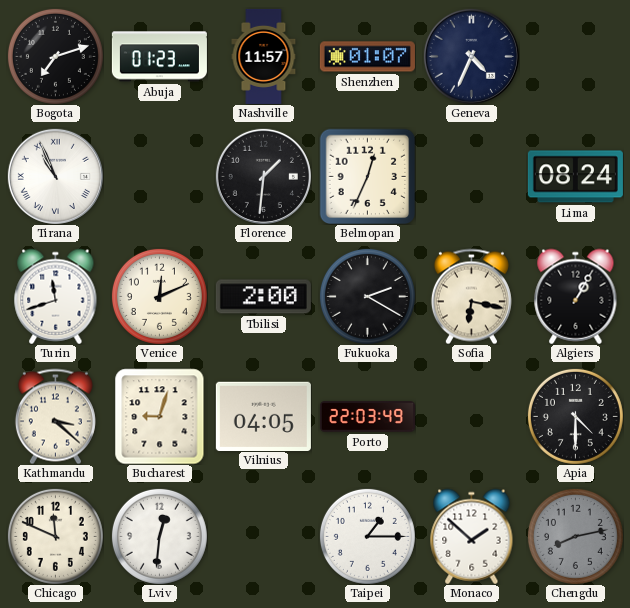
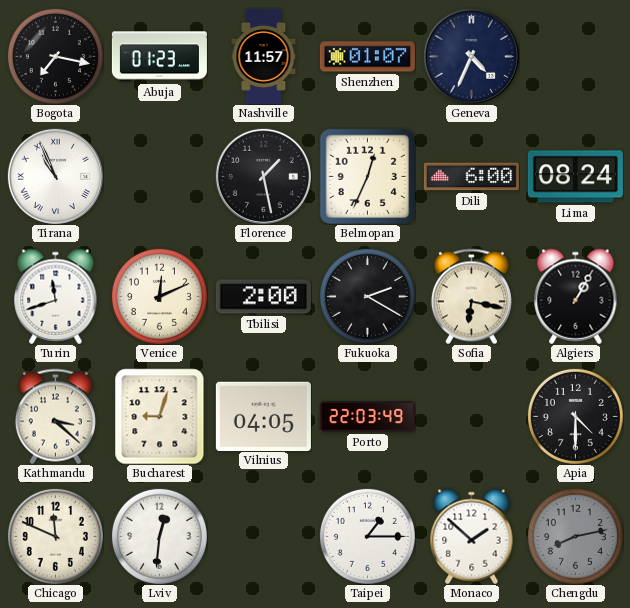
Bogota: 7:12 -> 7:17
Florence: 1:31 -> 1:28
Dili: none -> 6:00
